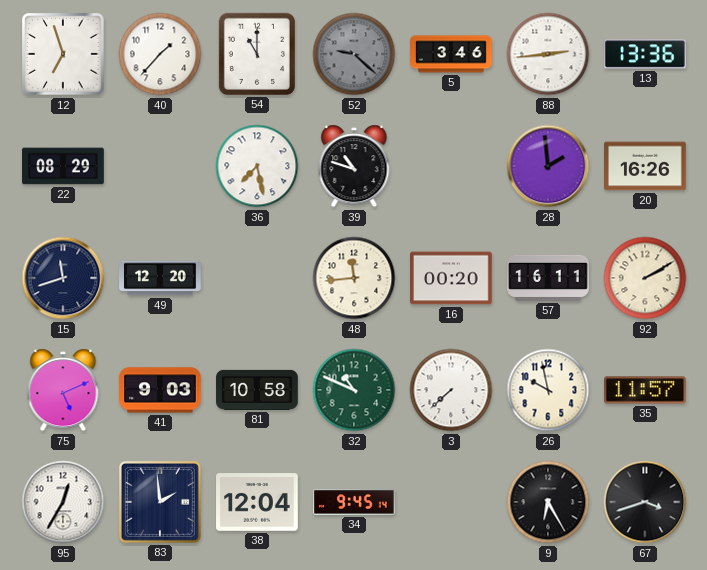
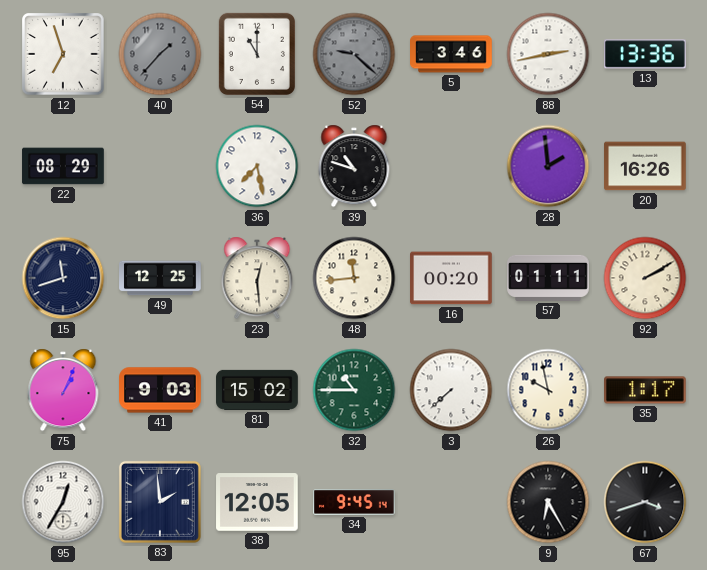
40 dial: white -> grey
88: 2:44 -> 2:43
49: 12:20 -> 12:25
23: none -> 12:29
57: 16:11 -> 01:11
75: 5:11 -> 1:04
81: 10:58 -> 15:02
32: 10:49 -> 10:45
35: 11:57 -> 1:17
38: 12:04 -> 12:05
